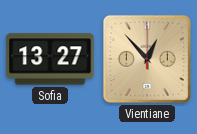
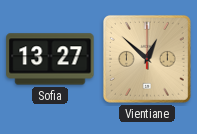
Vientiane: 12:53 -> 12:52
